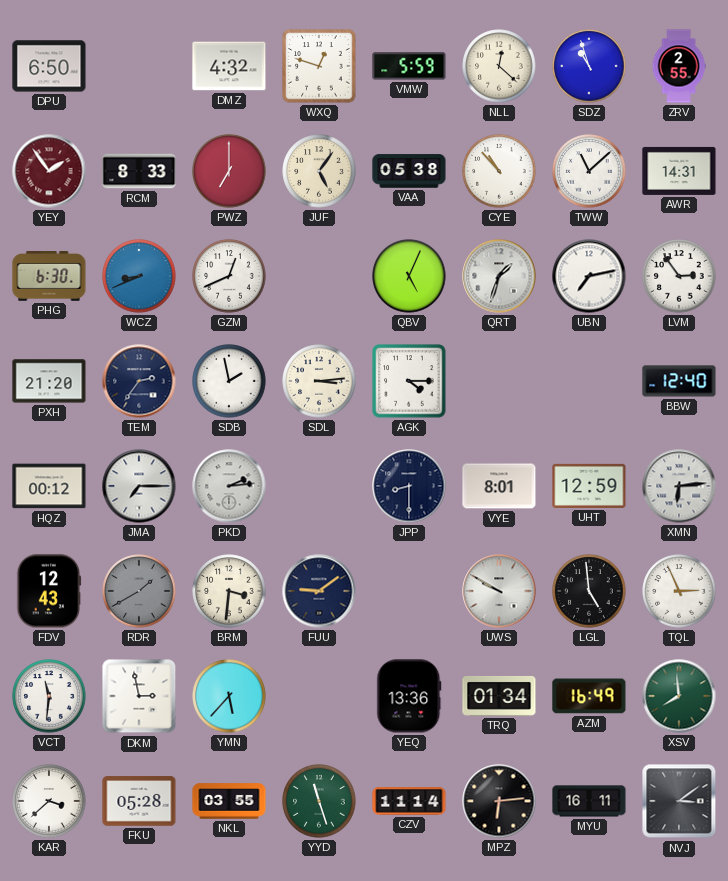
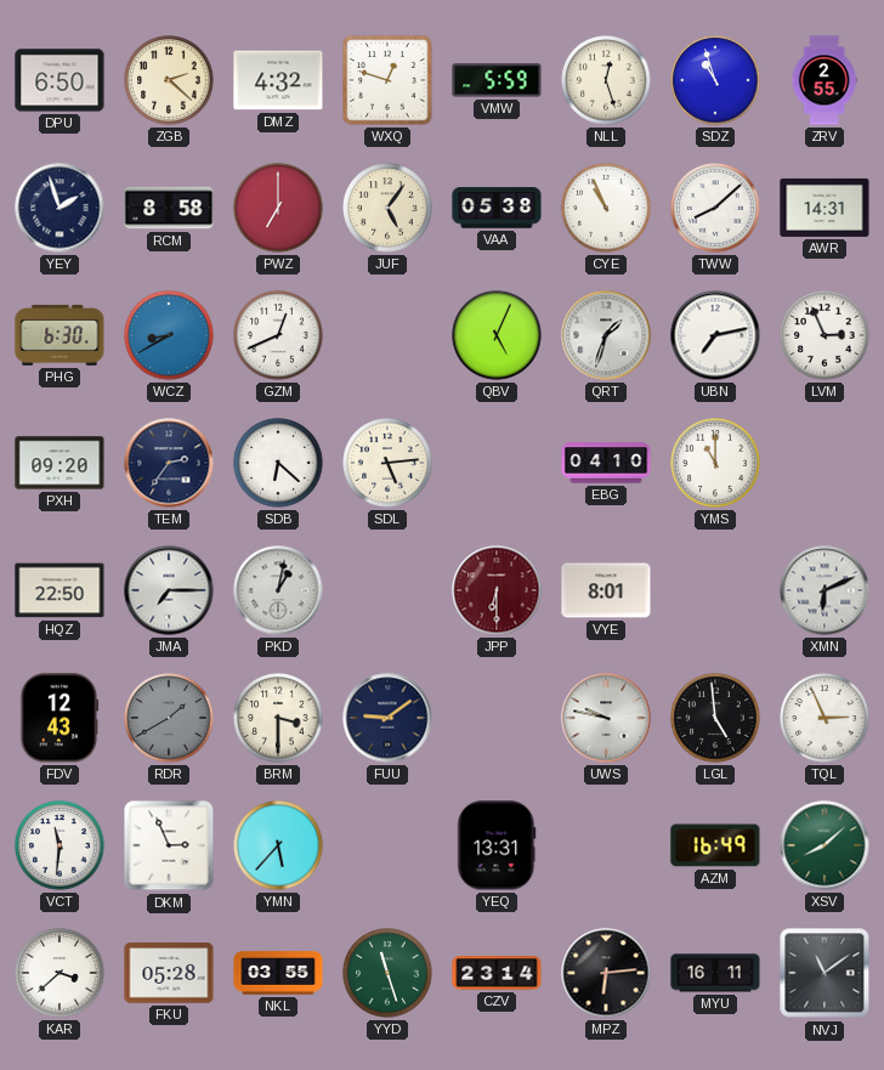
ZGB: none -> 2:22
NLL: 12:22 -> 12:27
YEY: 1:54 -> 1:57
YEY dial: burgundy -> navy
RCM: 8:33 -> 8:58
CYE: 10:53 -> 10:56
TWW: 11:08 -> 8:08
WCZ: 8:41 -> 8:40
LVM: 2:54 -> 2:56
PXH: 21:20 -> 09:20
SDB: 1:58 -> 6:22
SDL: 3:14 -> 5:14
AGK: 4:15 -> none
EBG: none -> 04:10
YMS: none -> 11:00
BBW: 12:40 -> none
HQZ: 00:12 -> 22:50
PKD: 2:14 -> 1:02
JPP: 8:30 -> 6:30
JPP dial: navy -> burgundy
UHT: 12:59 -> none
XMN: 6:14 -> 6:11
BRM: 3:31 -> 3:30
UWS: 9:50 -> 9:47
DKM: 2:58 -> 2:56
YEQ: 13:36 -> 13:31
TRQ: 01:34 -> none
XSV: 7:59 -> 8:08
CZV: 11:14 -> 23:14
NVJ: 3:09 -> 11:09
